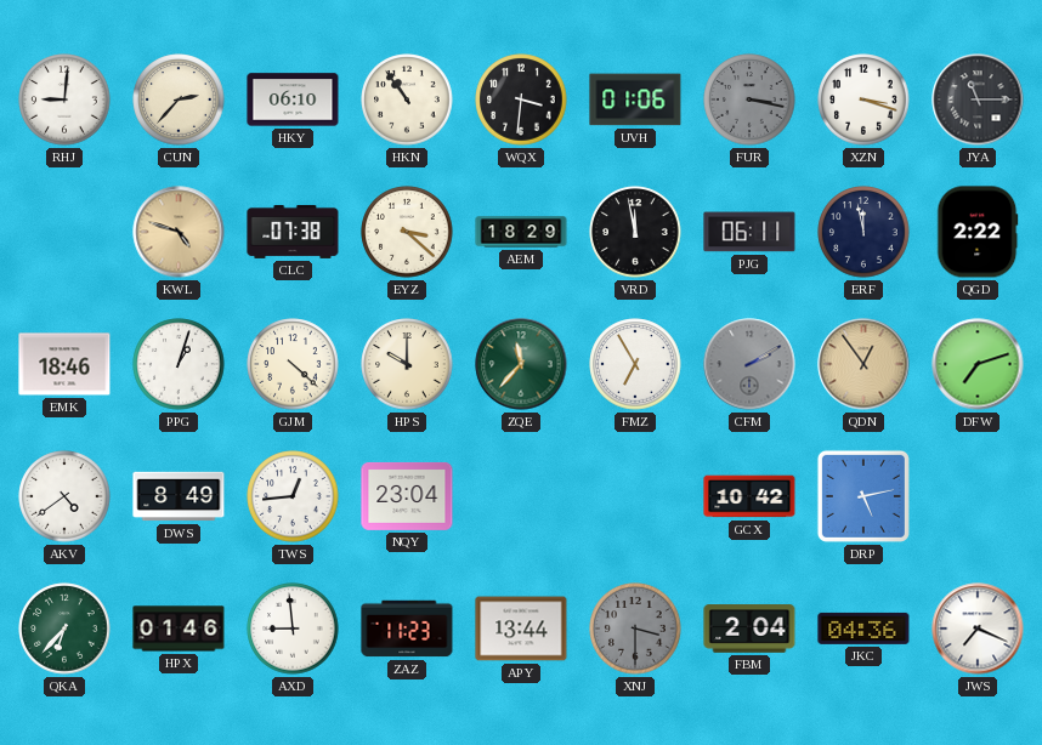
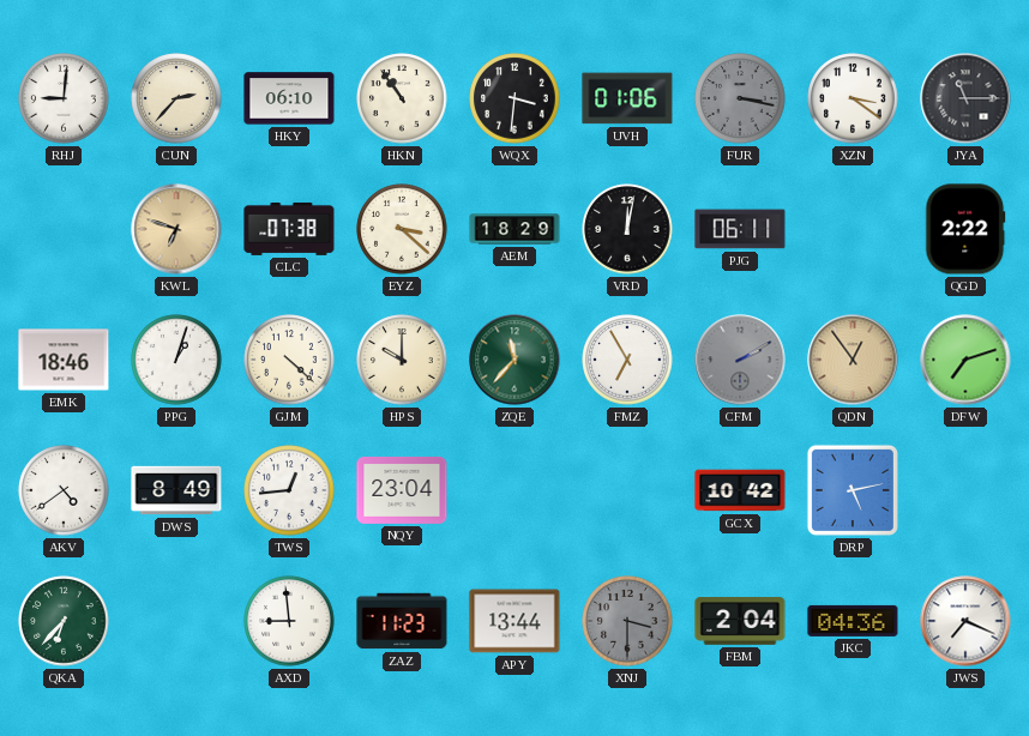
XZN: 3:18 -> 3:21
KWL: 4:48 -> 6:48
VRD: 11:58 -> 12:02
ERF: 11:58 -> none
HPX: 01:46 -> none
